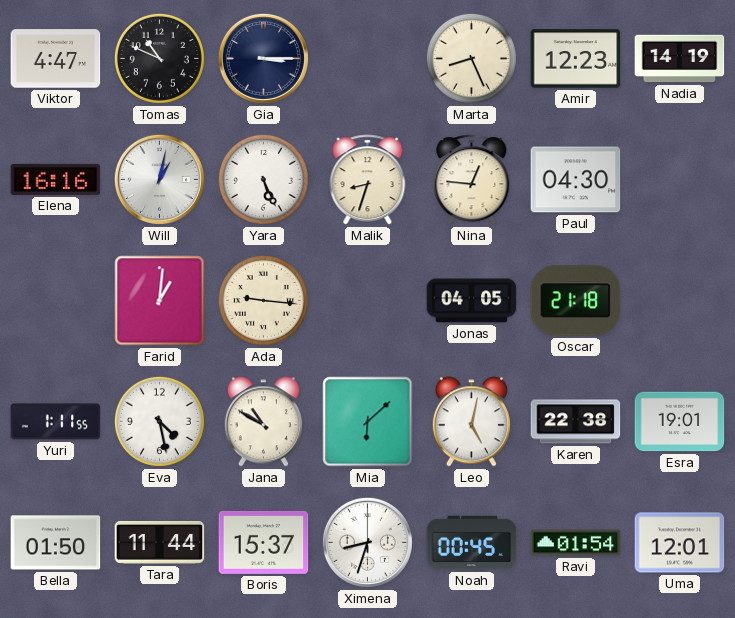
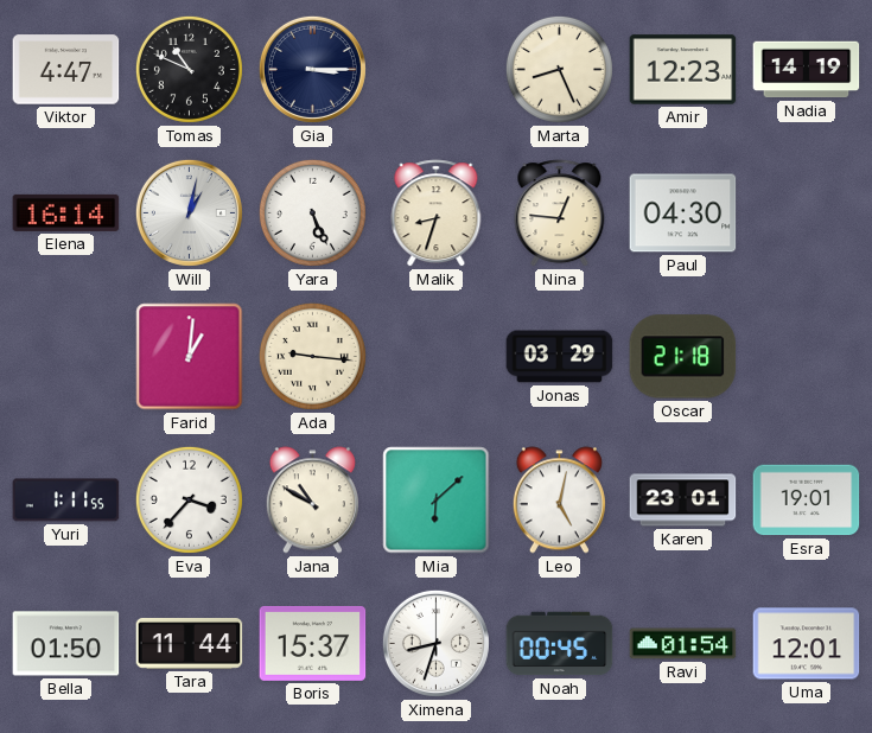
Elena: 16:16 -> 16:14
Jonas: 04:05 -> 03:29
Eva: 4:28 -> 3:37
Karen: 22:38 -> 23:01
